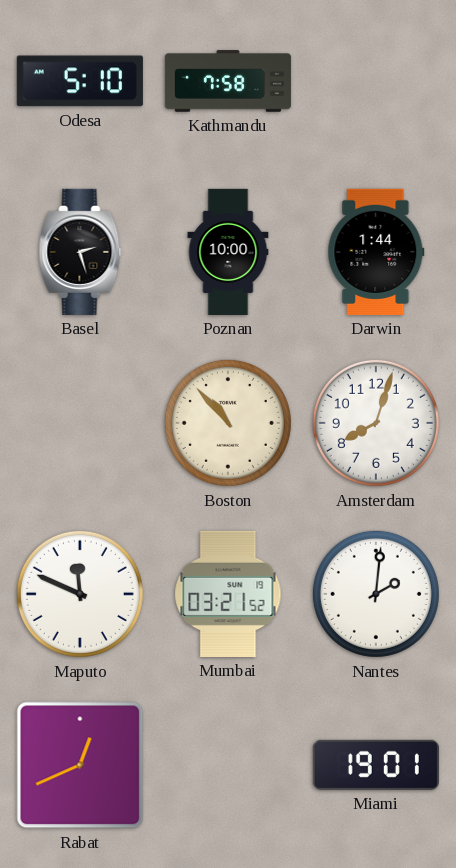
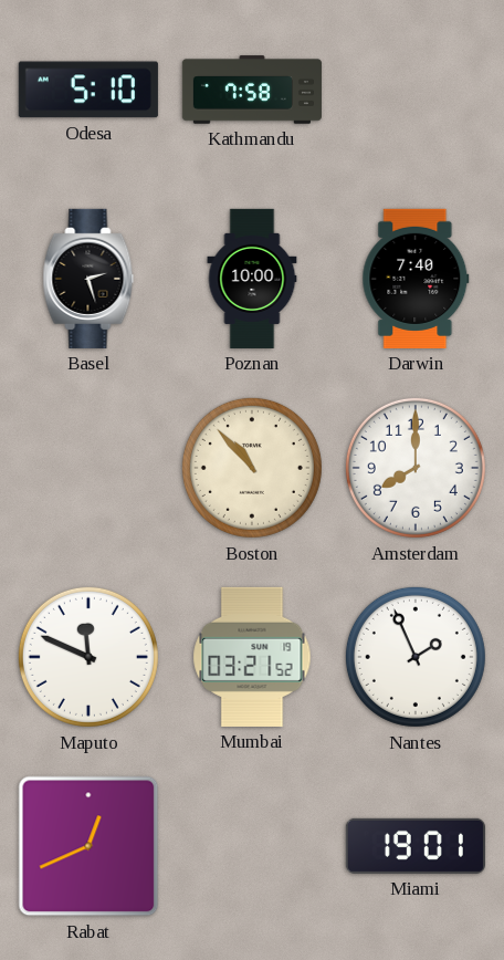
Darwin: 1:44 -> 7:40
Amsterdam: 8:03 -> 8:00
Nantes: 2:01 -> 1:56
